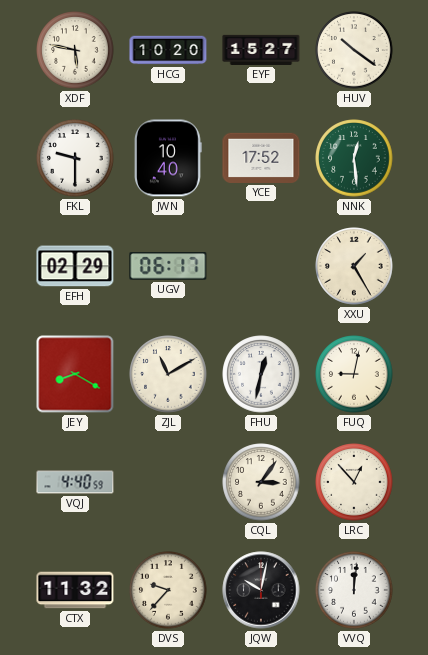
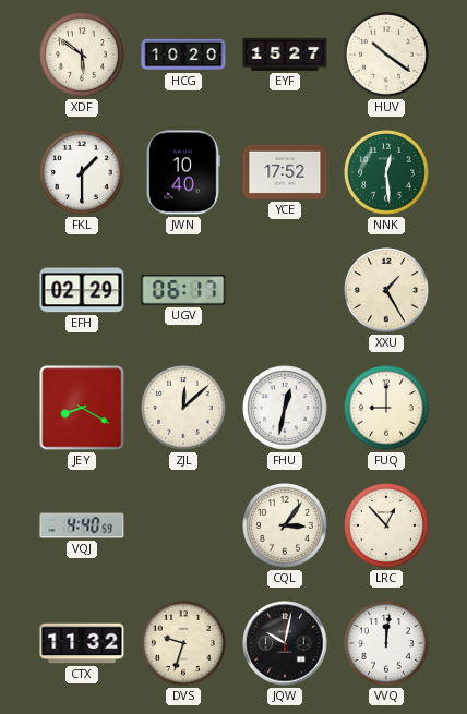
XDF: 5:47 -> 5:51
FKL: 9:30 -> 1:30
ZJL: 11:10 -> 12:08
FUQ: 9:02 -> 9:00
DVS: 9:37 -> 9:33
